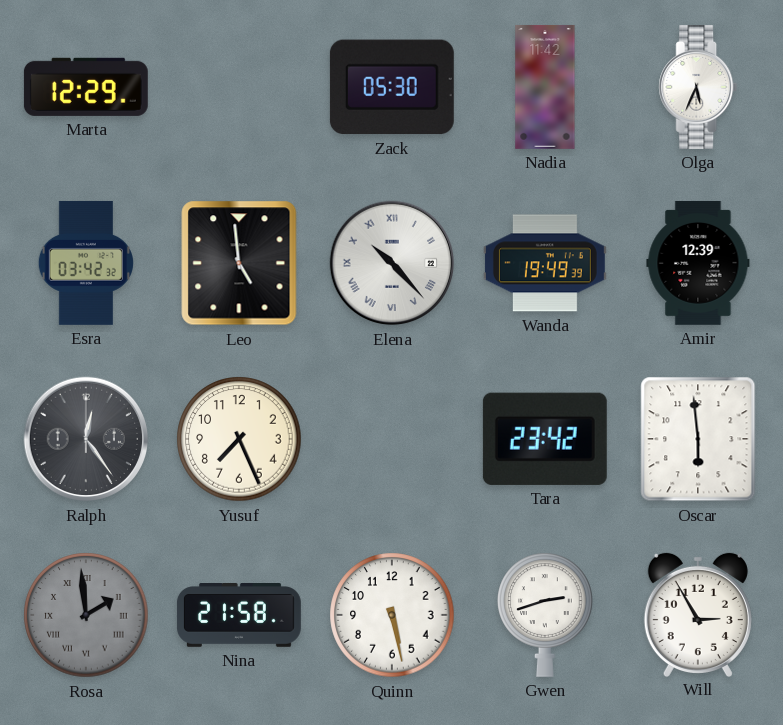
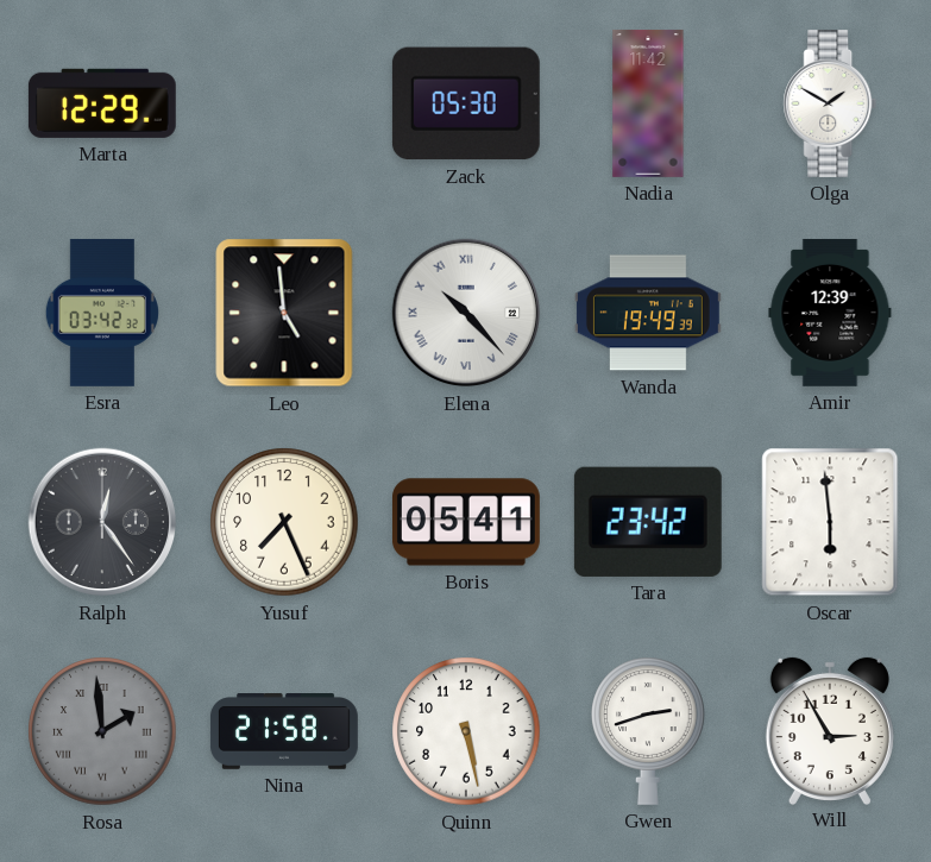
Olga: 5:34 -> 1:50
Boris: none -> 05:41
